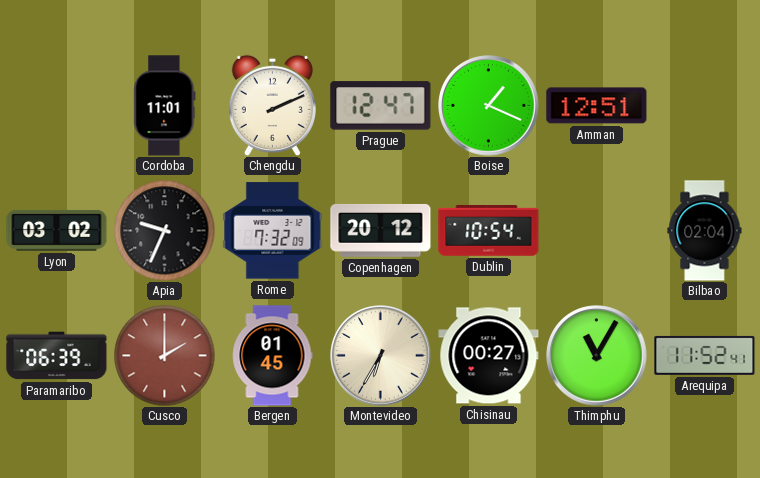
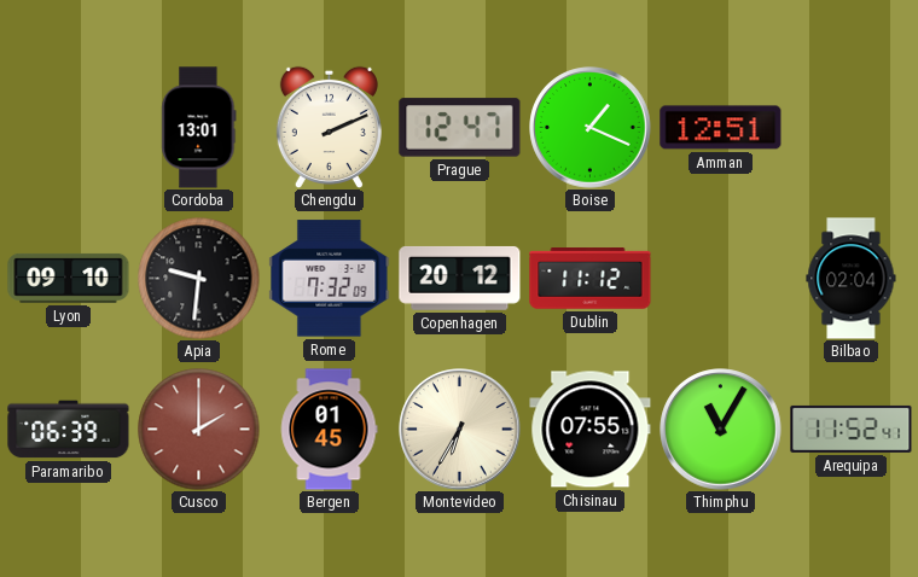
Cordoba: 11:01 -> 13:01
Lyon: 03:02 -> 09:10
Apia: 9:34 -> 9:31
Dublin: 10:54 -> 11:12
Chisinau: 00:27 -> 07:55
